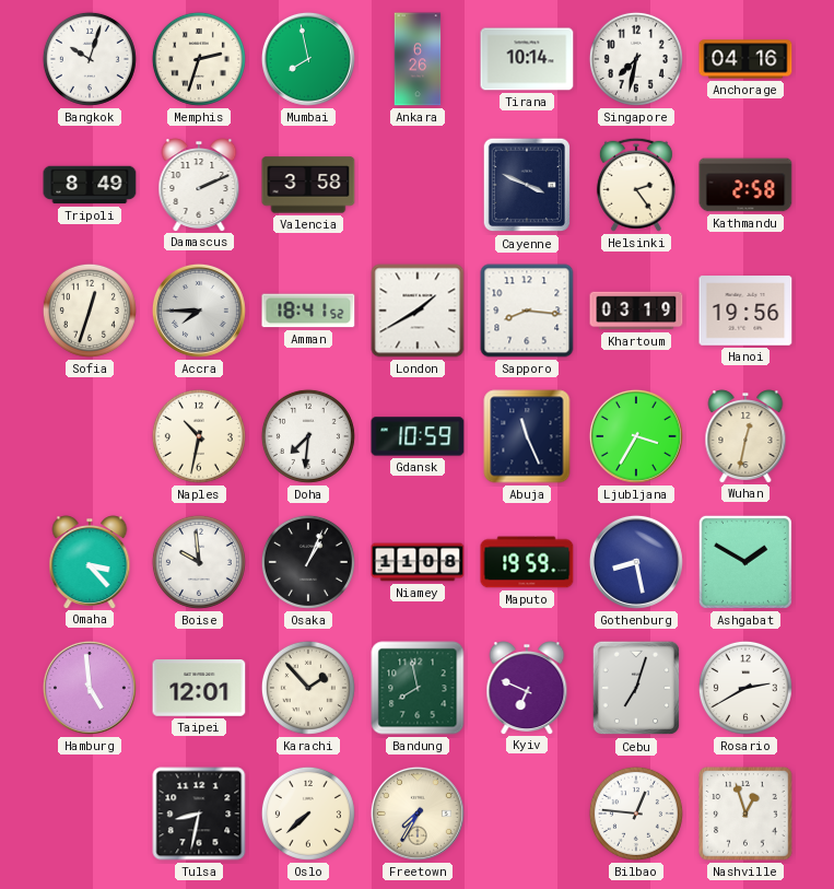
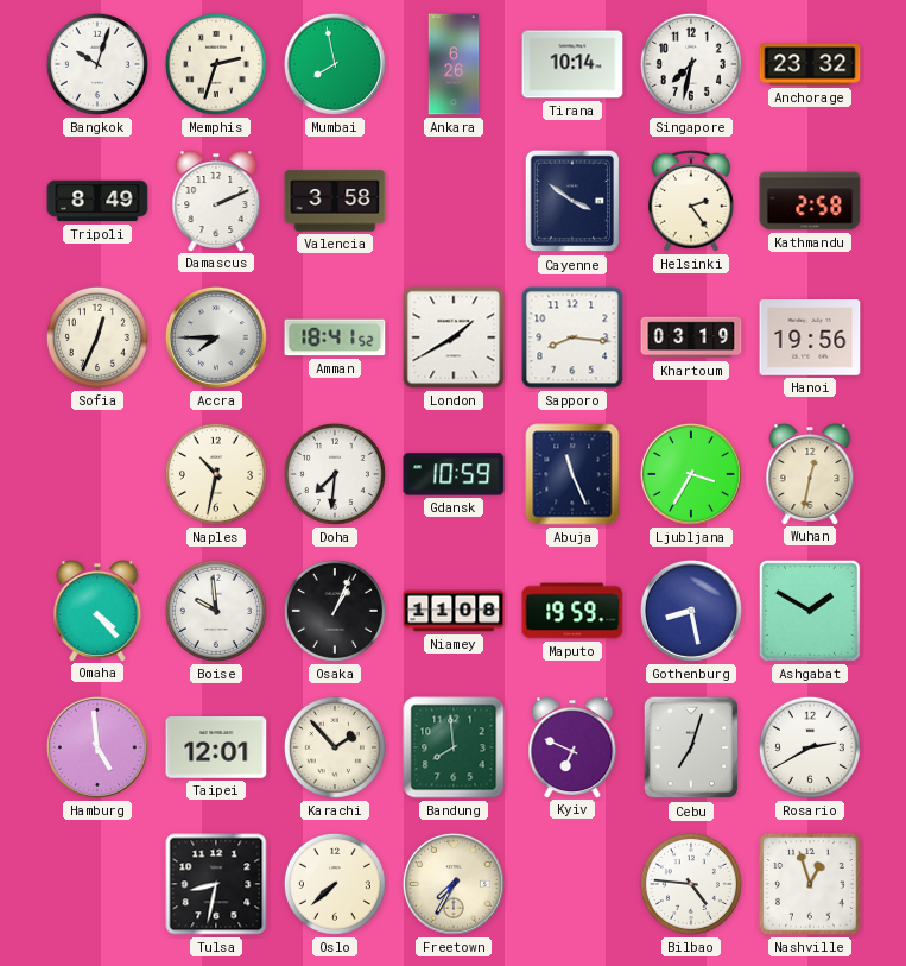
Anchorage: 04:16 -> 23:32
Cayenne: 3:49 -> 3:51
Sofia: 12:33 -> 12:34
Omaha: 3:23 -> 4:23
Bandung: 7:58 -> 7:59
Bilbao: 12:46 -> 4:46
